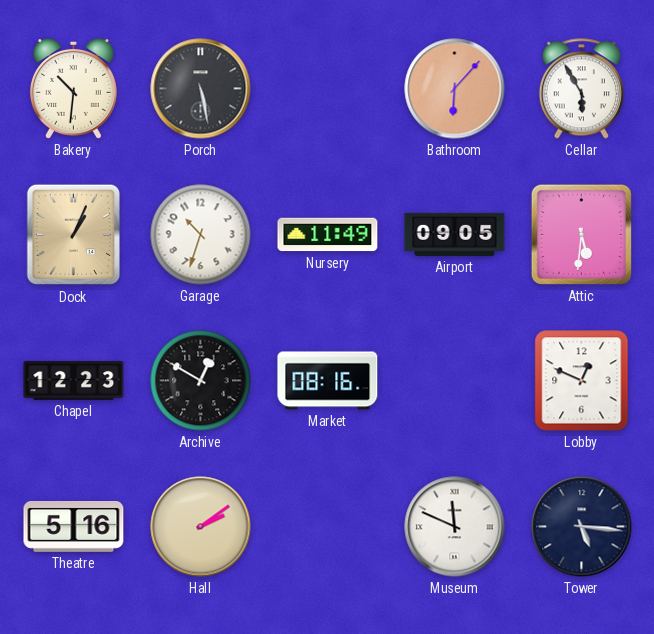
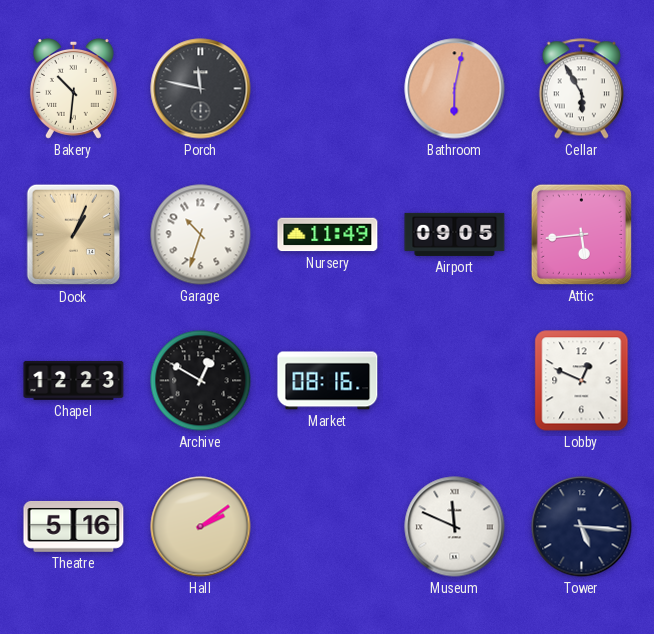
Porch: 5:28 -> 11:47
Bathroom: 6:07 -> 6:02
Attic: 5:31 -> 5:44
